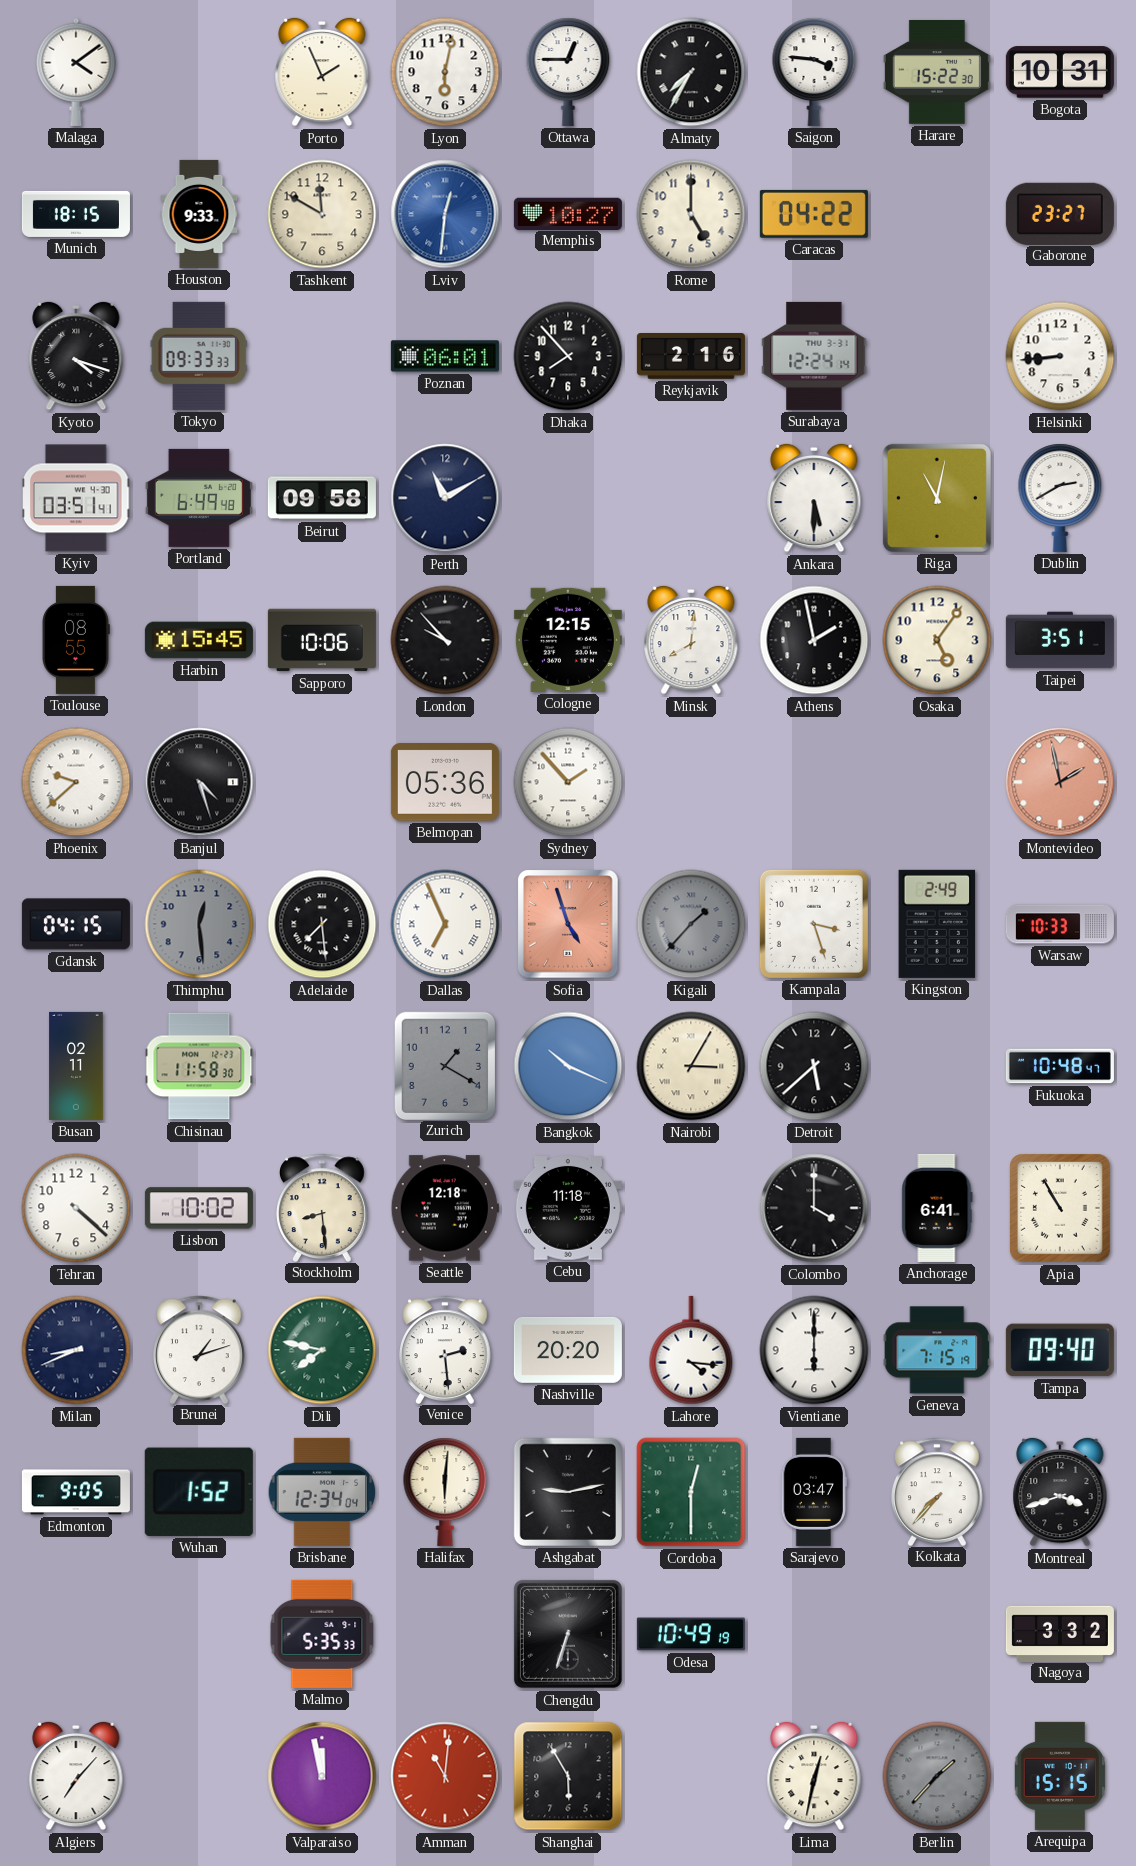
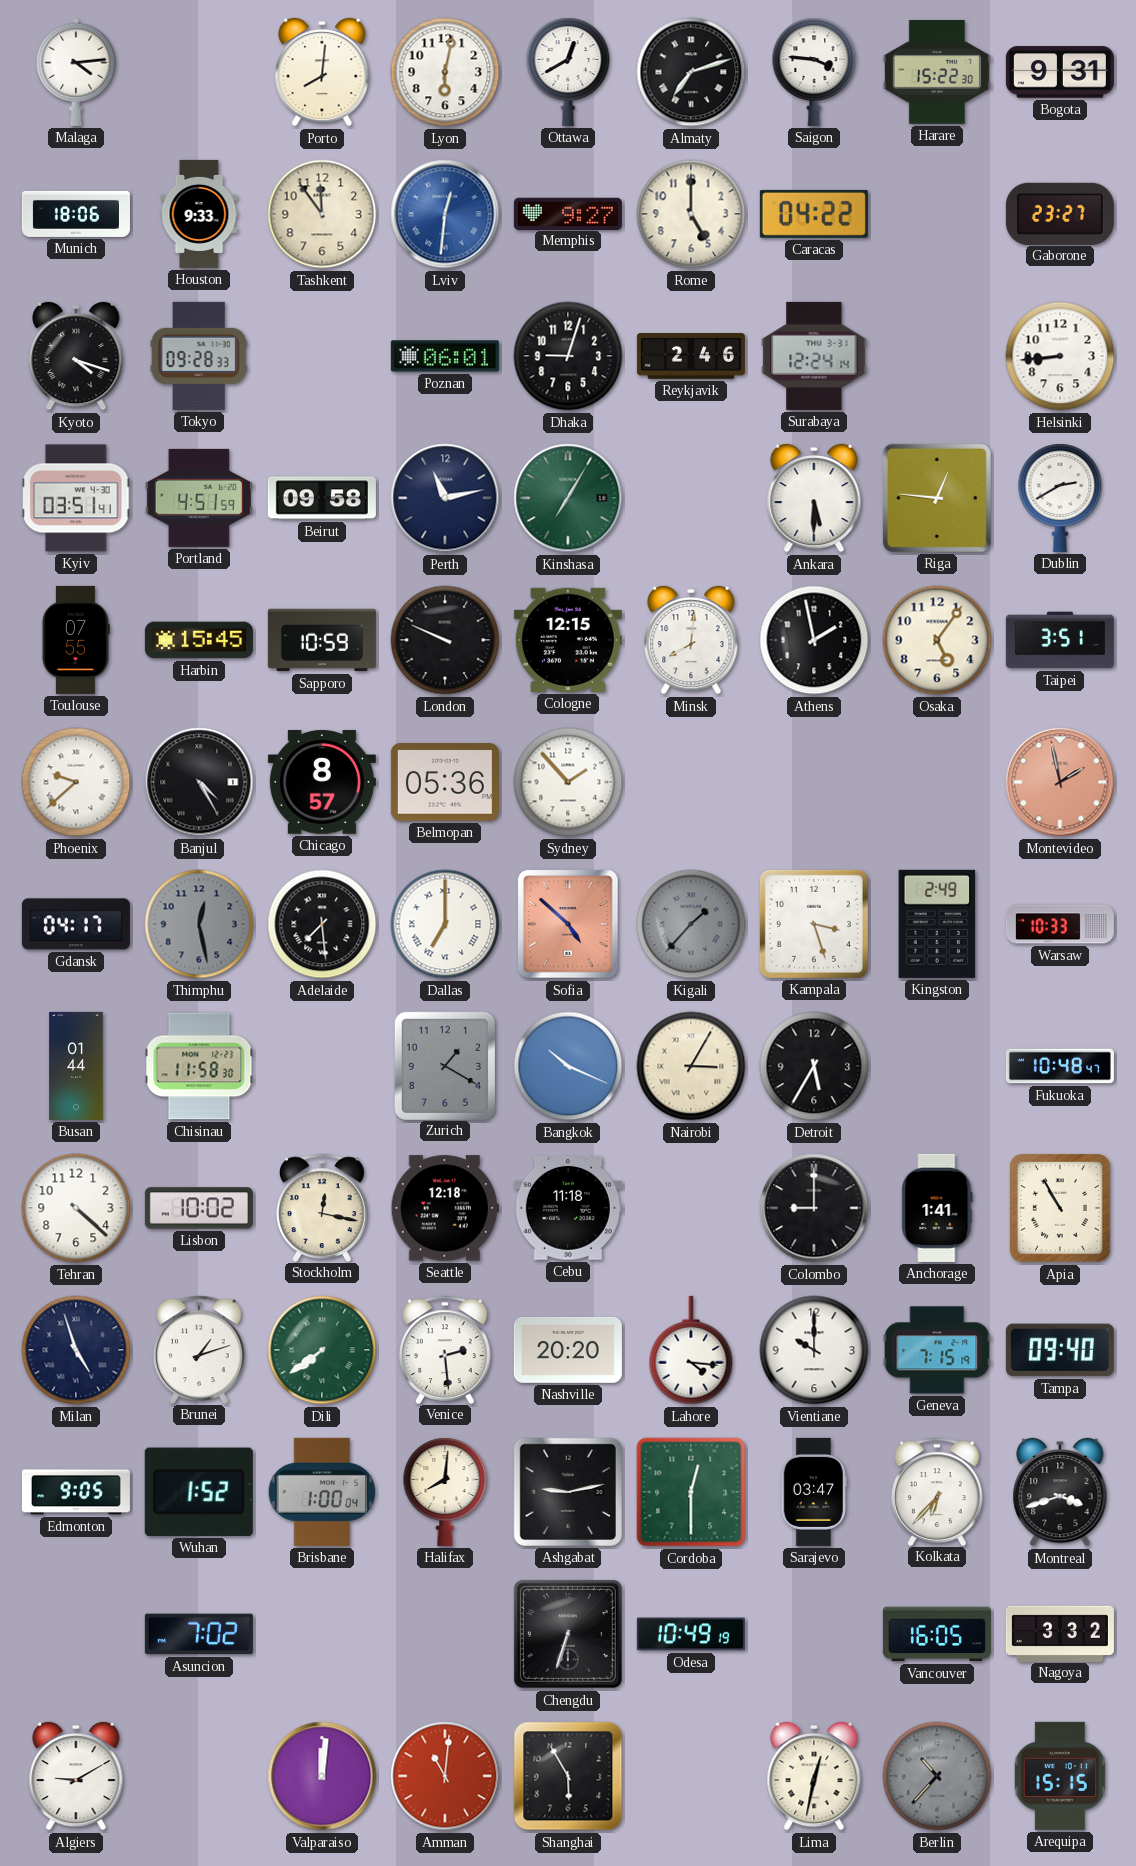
Malaga: 4:09 -> 4:14
Porto: 1:56 -> 8:01
Ottawa: 12:45 -> 12:40
Almaty: 7:35 -> 7:12
Bogota: 10:31 -> 9:31
Munich: 18:15 -> 18:06
Tashkent: 11:50 -> 11:54
Memphis: 10:27 -> 9:27
Tokyo: 09:33 -> 09:28
Dhaka: 7:53 -> 9:03
Reykjavik: 2:16 -> 2:46
Portland: 6:49 -> 4:51
Perth: 11:10 -> 11:13
Kinshasa: none -> 7:05
Riga: 11:02 -> 12:46
Toulouse: 08:55 -> 07:55
Sapporo: 10:06 -> 10:59
London: 9:53 -> 9:49
Banjul: 4:27 -> 4:25
Chicago: none -> 8:57
Gdansk: 04:15 -> 04:17
Thimphu: 12:29 -> 12:28
Dallas: 6:56 -> 7:00
Sofia: 4:57 -> 4:52
Busan: 02:11 -> 01:44
Detroit: 5:38 -> 5:35
Stockholm: 8:29 -> 12:17
Colombo: 4:00 -> 9:00
Anchorage: 6:41 -> 1:41
Milan: 8:41 -> 4:57
Dili: 7:47 -> 7:39
Vientiane: 6:00 -> 10:00
Brisbane: 12:34 -> 1:00
Halifax: 6:01 -> 8:01
Kolkata: 7:37 -> 6:37
Asuncion: none -> 7:02
Malmo: 5:35 -> none
Vancouver: none -> 16:05
Algiers: 7:07 -> 9:10
Valparaiso: 11:58 -> 12:01
Berlin: 1:37 -> 10:37
